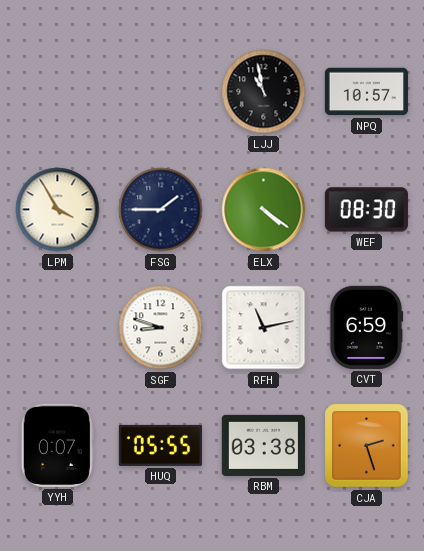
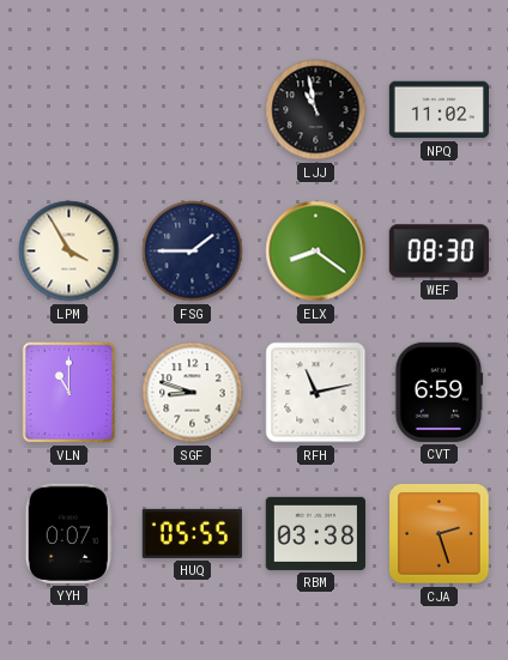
NPQ: 10:57 -> 11:02
ELX: 4:21 -> 8:21
VLN: none -> 11:00
